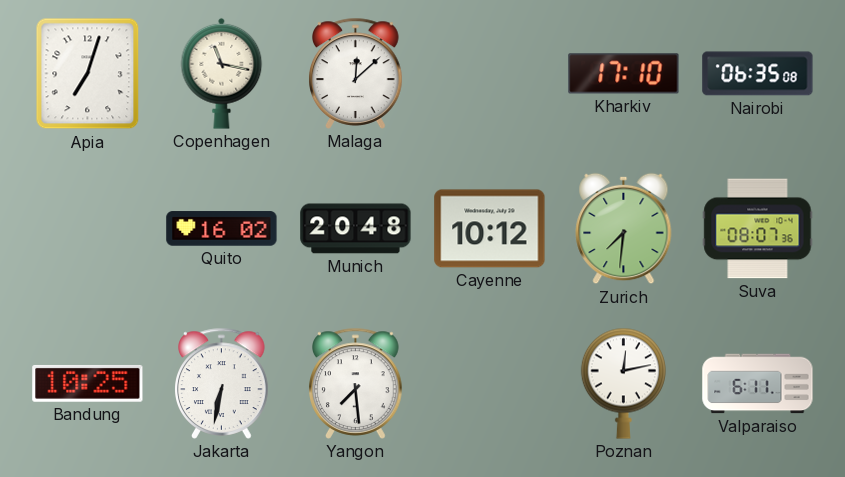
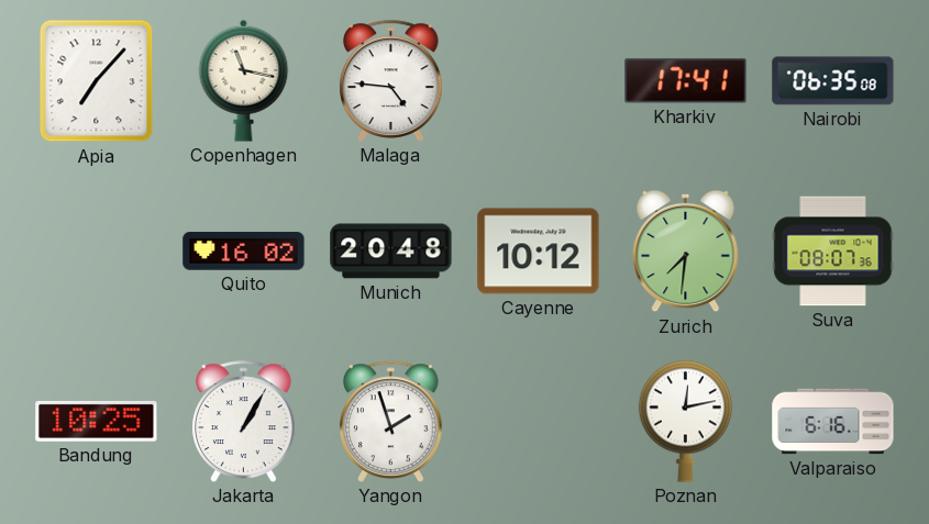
Apia: 7:03 -> 7:07
Malaga: 12:08 -> 4:46
Kharkiv: 17:10 -> 17:41
Jakarta: 6:32 -> 1:05
Yangon: 7:29 -> 1:57
Valparaiso: 6:11 -> 6:16
